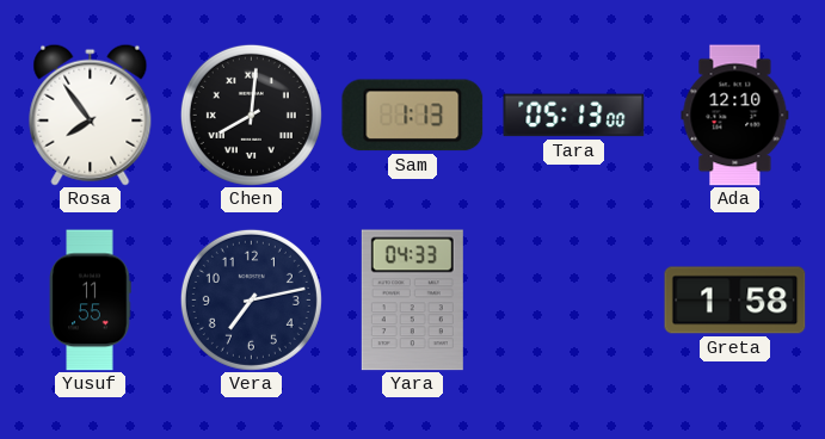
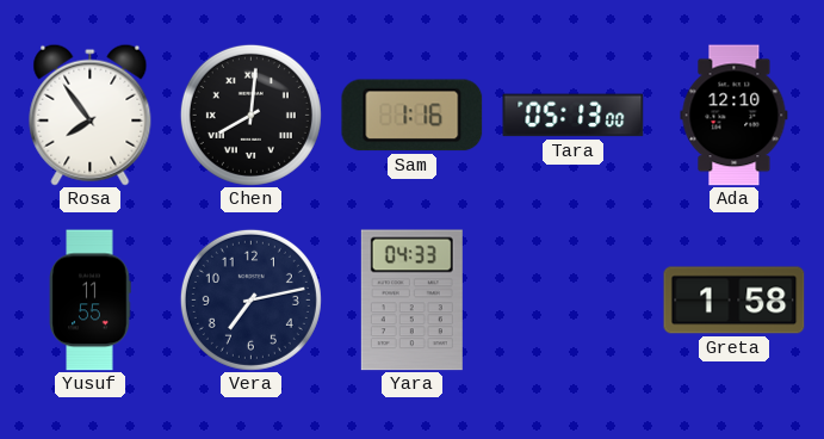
Sam: 1:13 -> 1:16
